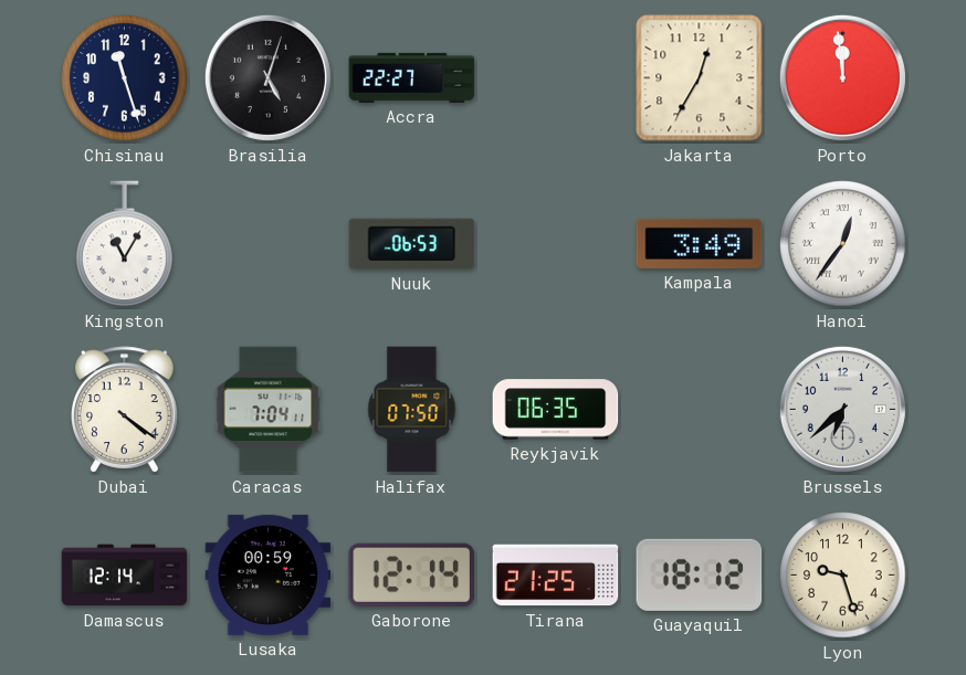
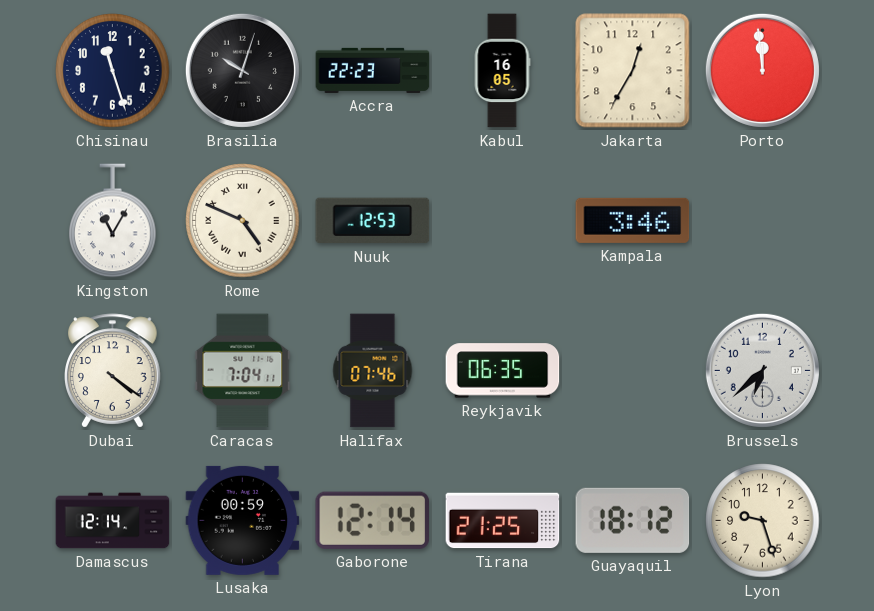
Brasilia: 5:03 -> 10:03
Accra: 22:27 -> 22:23
Kabul: none -> 16:05
Rome: none -> 4:49
Nuuk: 06:53 -> 12:53
Kampala: 3:49 -> 3:46
Hanoi: 12:36 -> none
Halifax: 07:50 -> 07:46
